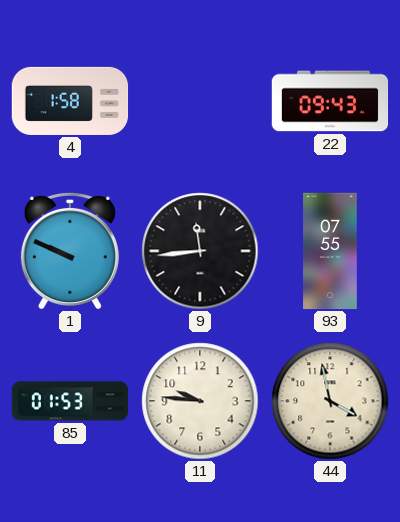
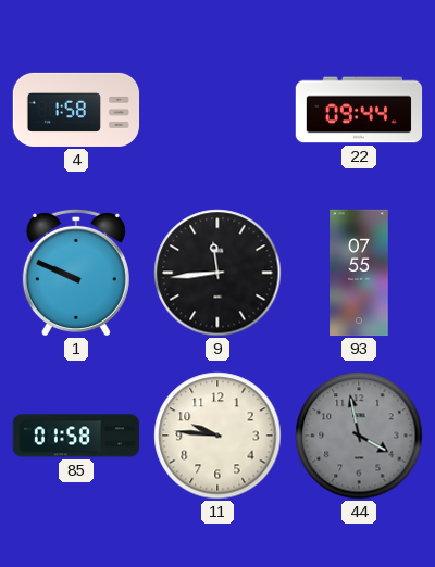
22: 09:43 -> 09:44
85: 01:53 -> 01:58
44 dial: cream -> grey
